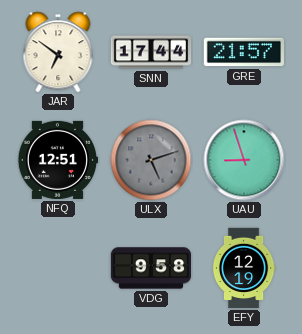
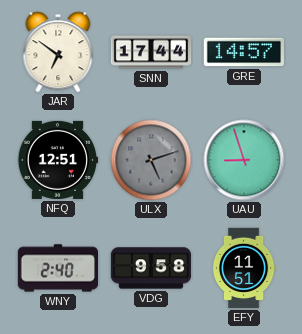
GRE: 21:57 -> 14:57
WNY: none -> 2:40
EFY: 12:19 -> 11:51
